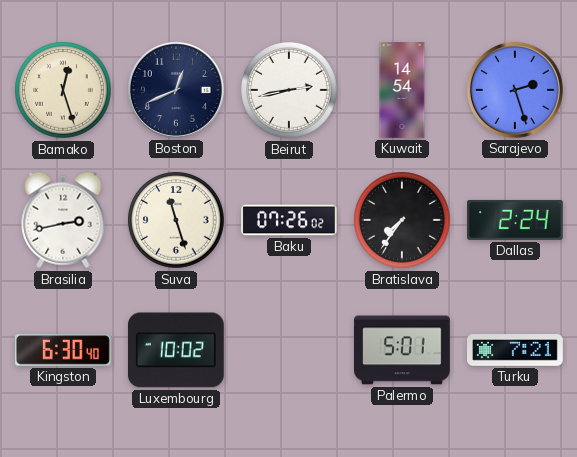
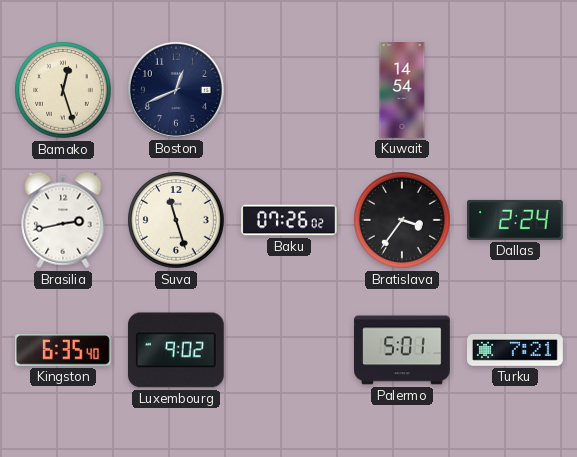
Beirut: 2:43 -> none
Sarajevo: 2:27 -> none
Bratislava: 7:36 -> 3:36
Kingston: 6:30 -> 6:35
Luxembourg: 10:02 -> 9:02
